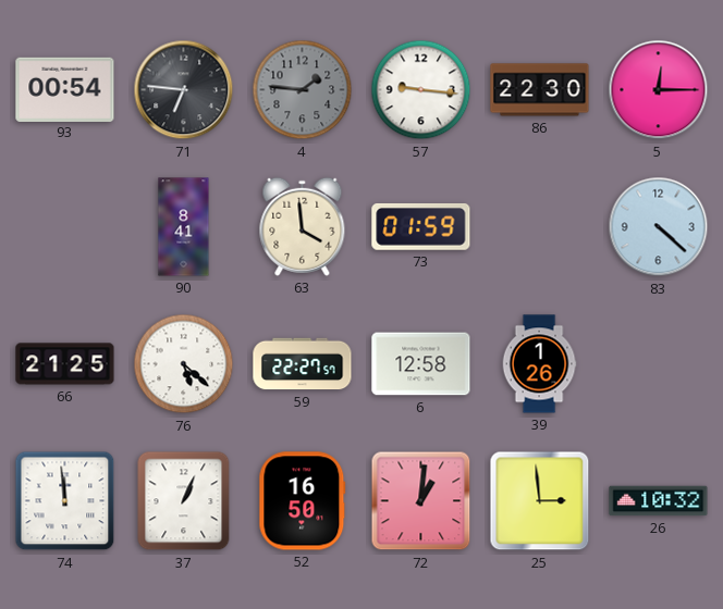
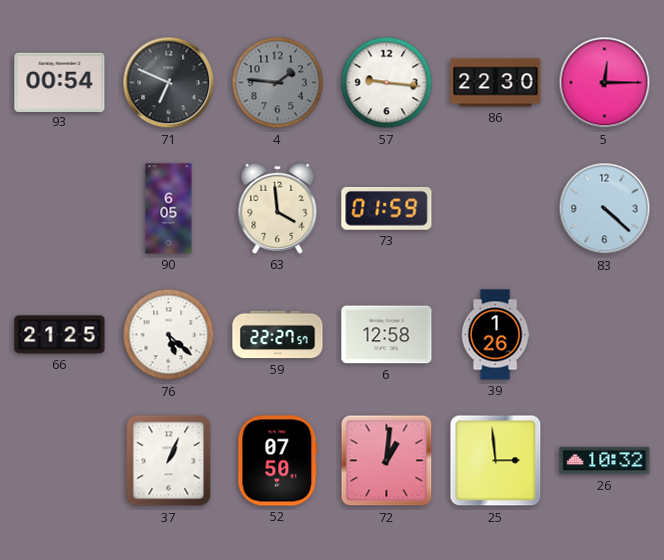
71: 6:46 -> 6:49
90: 8:41 -> 6:05
74: 11:59 -> none
52: 16:50 -> 07:50
